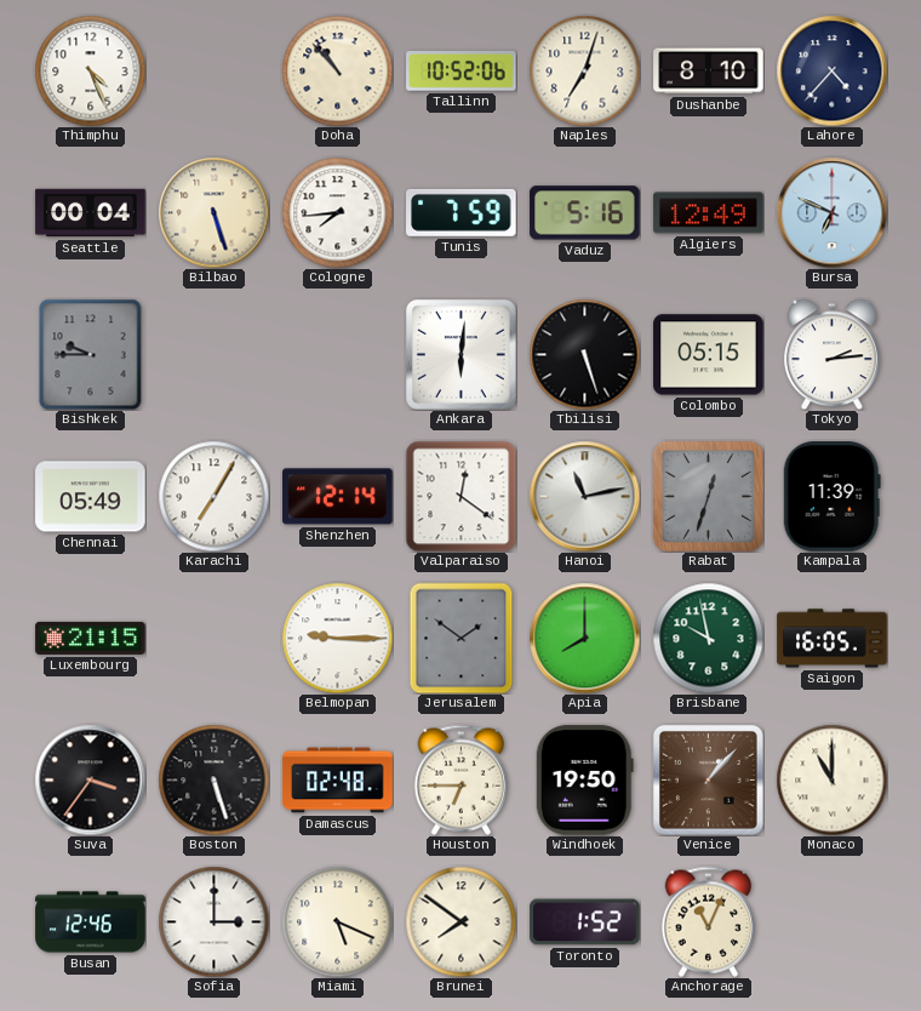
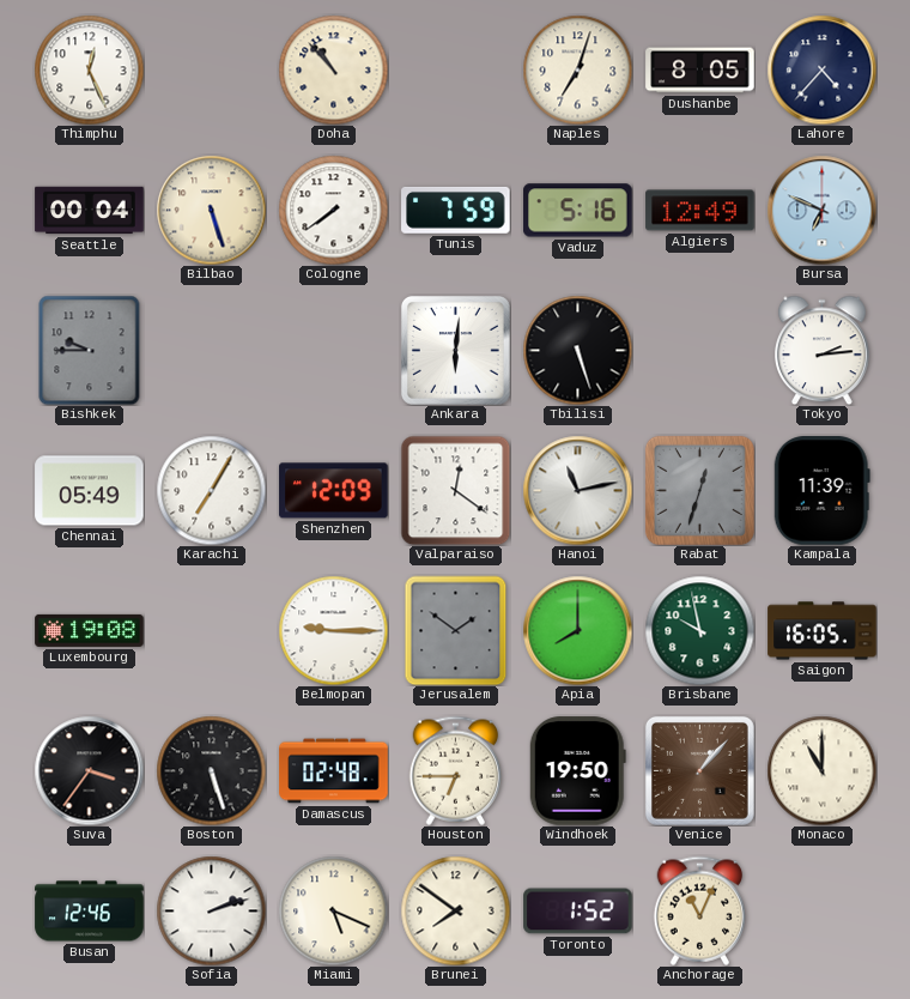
Thimphu: 4:26 -> 12:26
Tallinn: 10:52 -> none
Dushanbe: 8:10 -> 8:05
Cologne: 7:44 -> 7:39
Colombo: 05:15 -> none
Shenzhen: 12:14 -> 12:09
Luxembourg: 21:15 -> 19:08
Sofia: 3:00 -> 2:12
